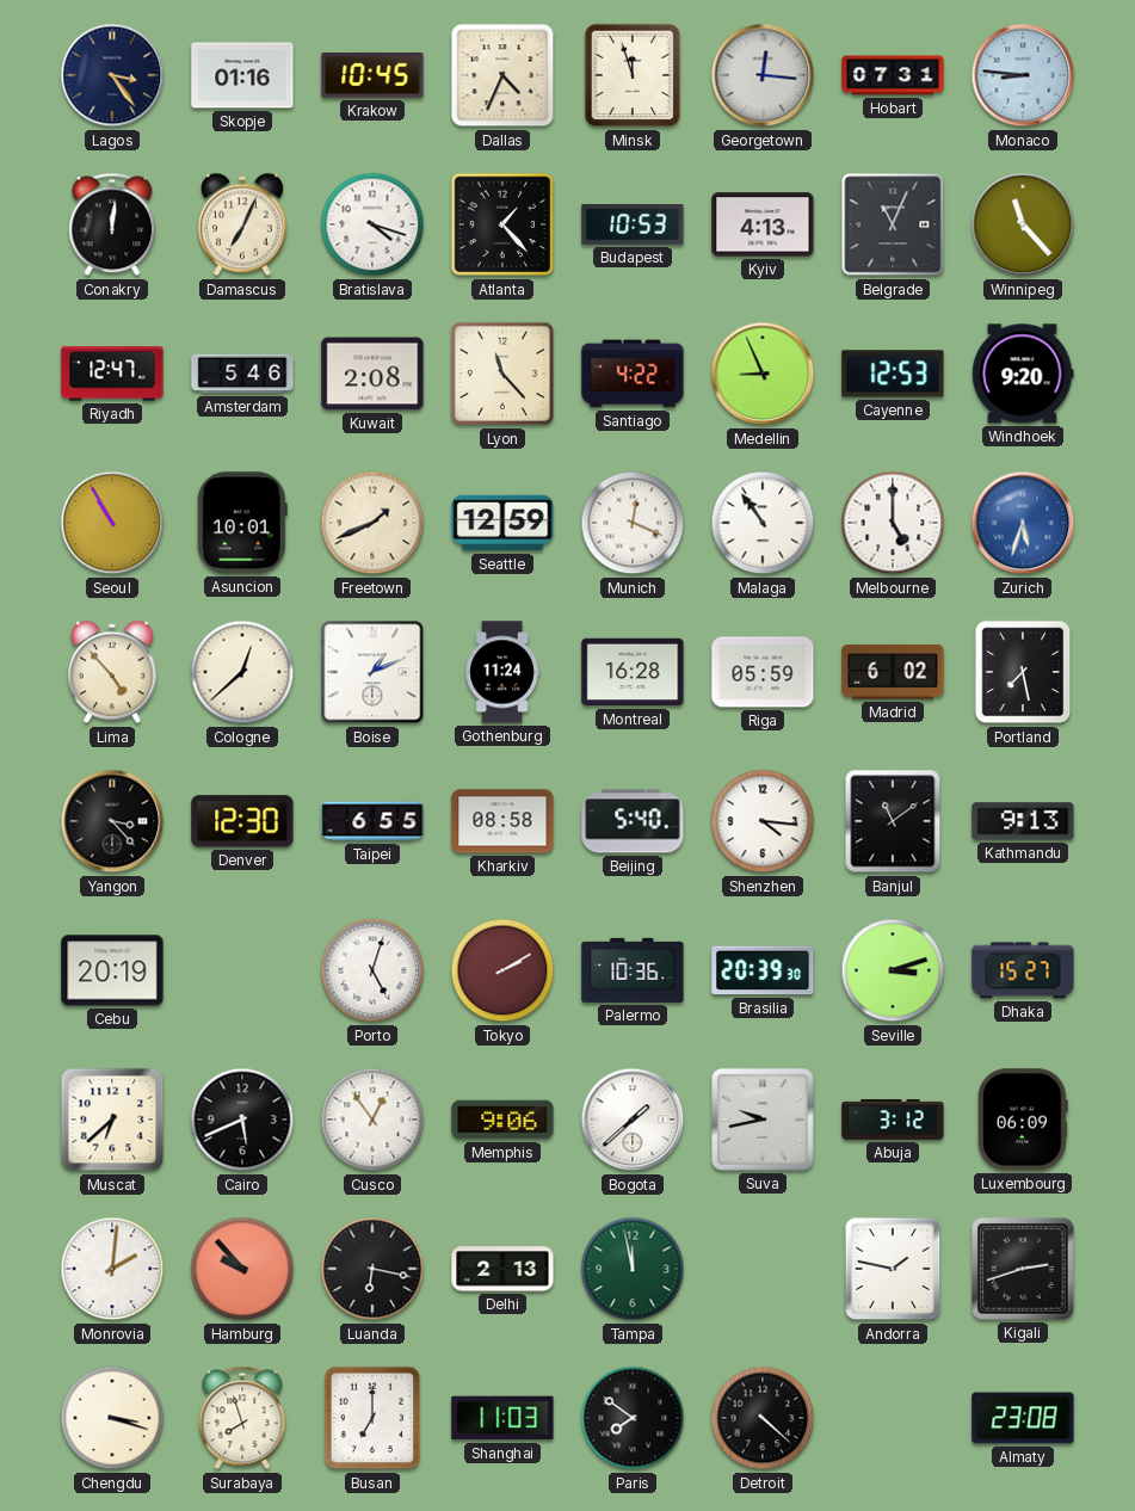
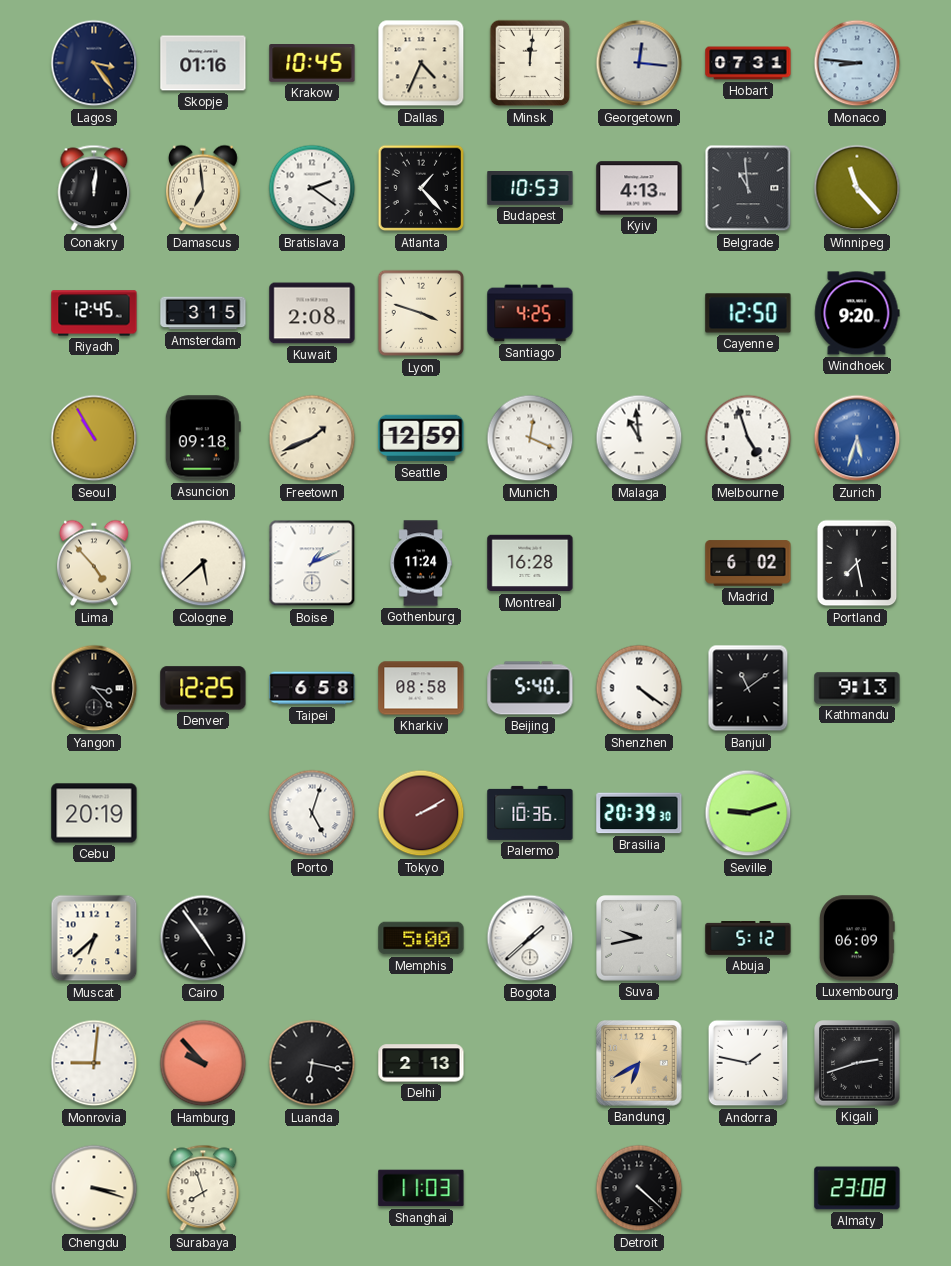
Minsk: 11:57 -> 12:01
Damascus: 7:04 -> 6:59
Bratislava: 4:18 -> 2:21
Belgrade: 11:04 -> 10:59
Riyadh: 12:47 -> 12:45
Amsterdam: 5:46 -> 3:15
Lyon: 11:23 -> 3:48
Santiago: 4:22 -> 4:25
Medellin: 8:56 -> none
Cayenne: 12:53 -> 12:50
Asuncion: 10:01 -> 09:18
Malaga: 10:54 -> 10:59
Melbourne: 5:00 -> 4:57
Cologne: 12:38 -> 5:38
Riga: 05:59 -> none
Denver: 12:30 -> 12:25
Taipei: 6:55 -> 6:58
Shenzhen: 4:16 -> 4:21
Seville: 3:12 -> 9:12
Dhaka: 15:27 -> none
Cairo: 5:41 -> 4:54
Cusco: 12:54 -> none
Memphis: 9:06 -> 5:00
Abuja: 3:12 -> 5:12
Monrovia: 2:01 -> 9:01
Tampa: 11:58 -> none
Bandung: none -> 6:40
Busan: 7:00 -> none
Paris: 7:51 -> none
